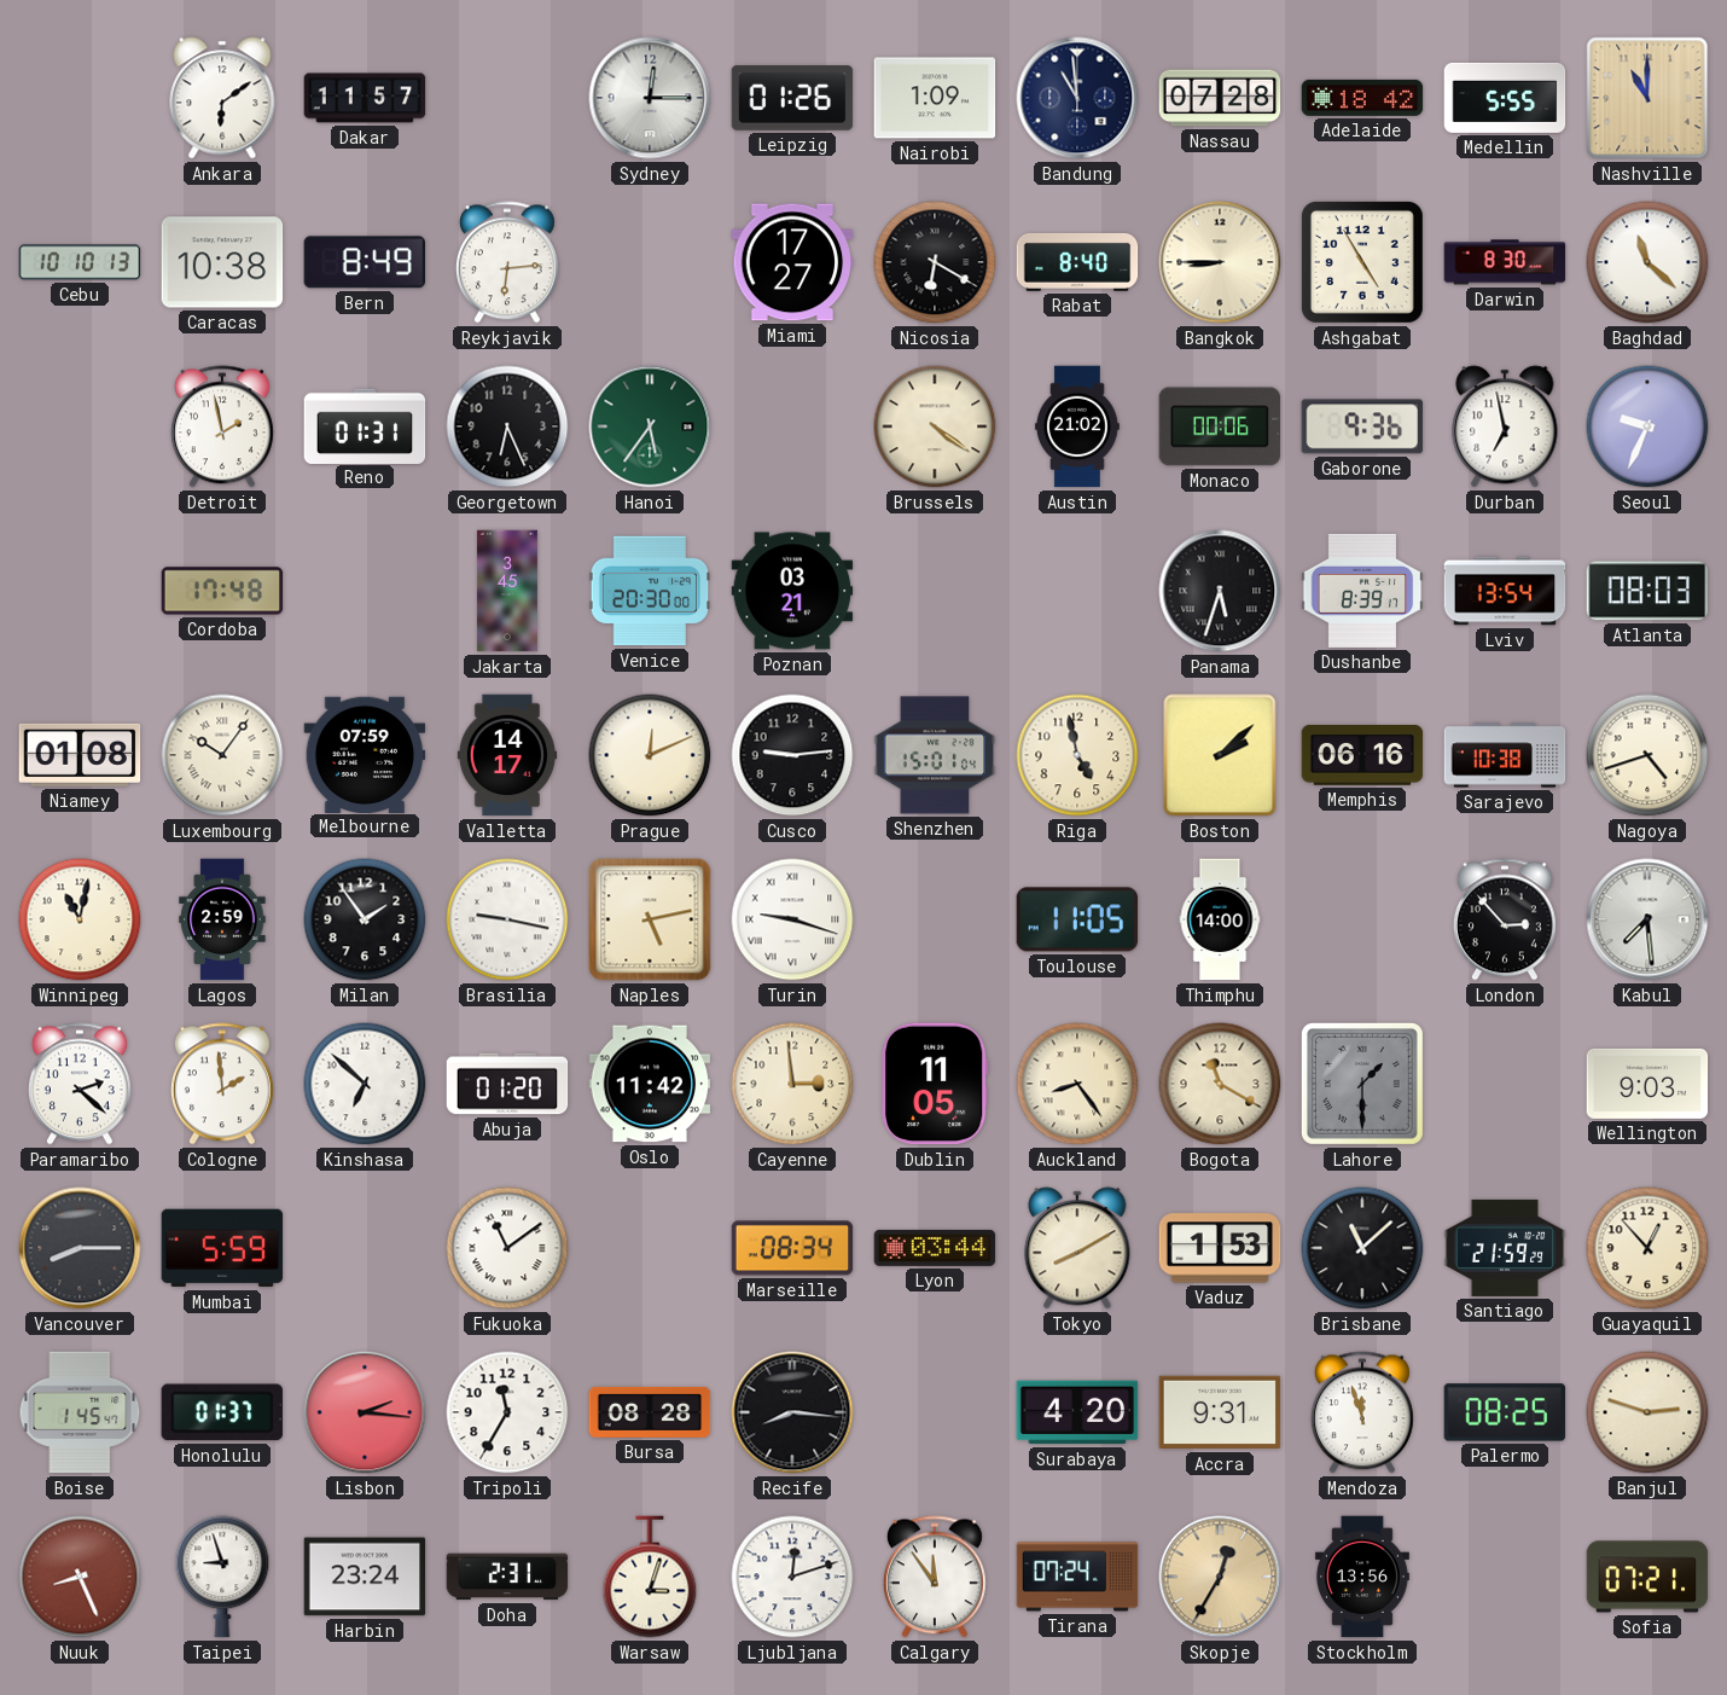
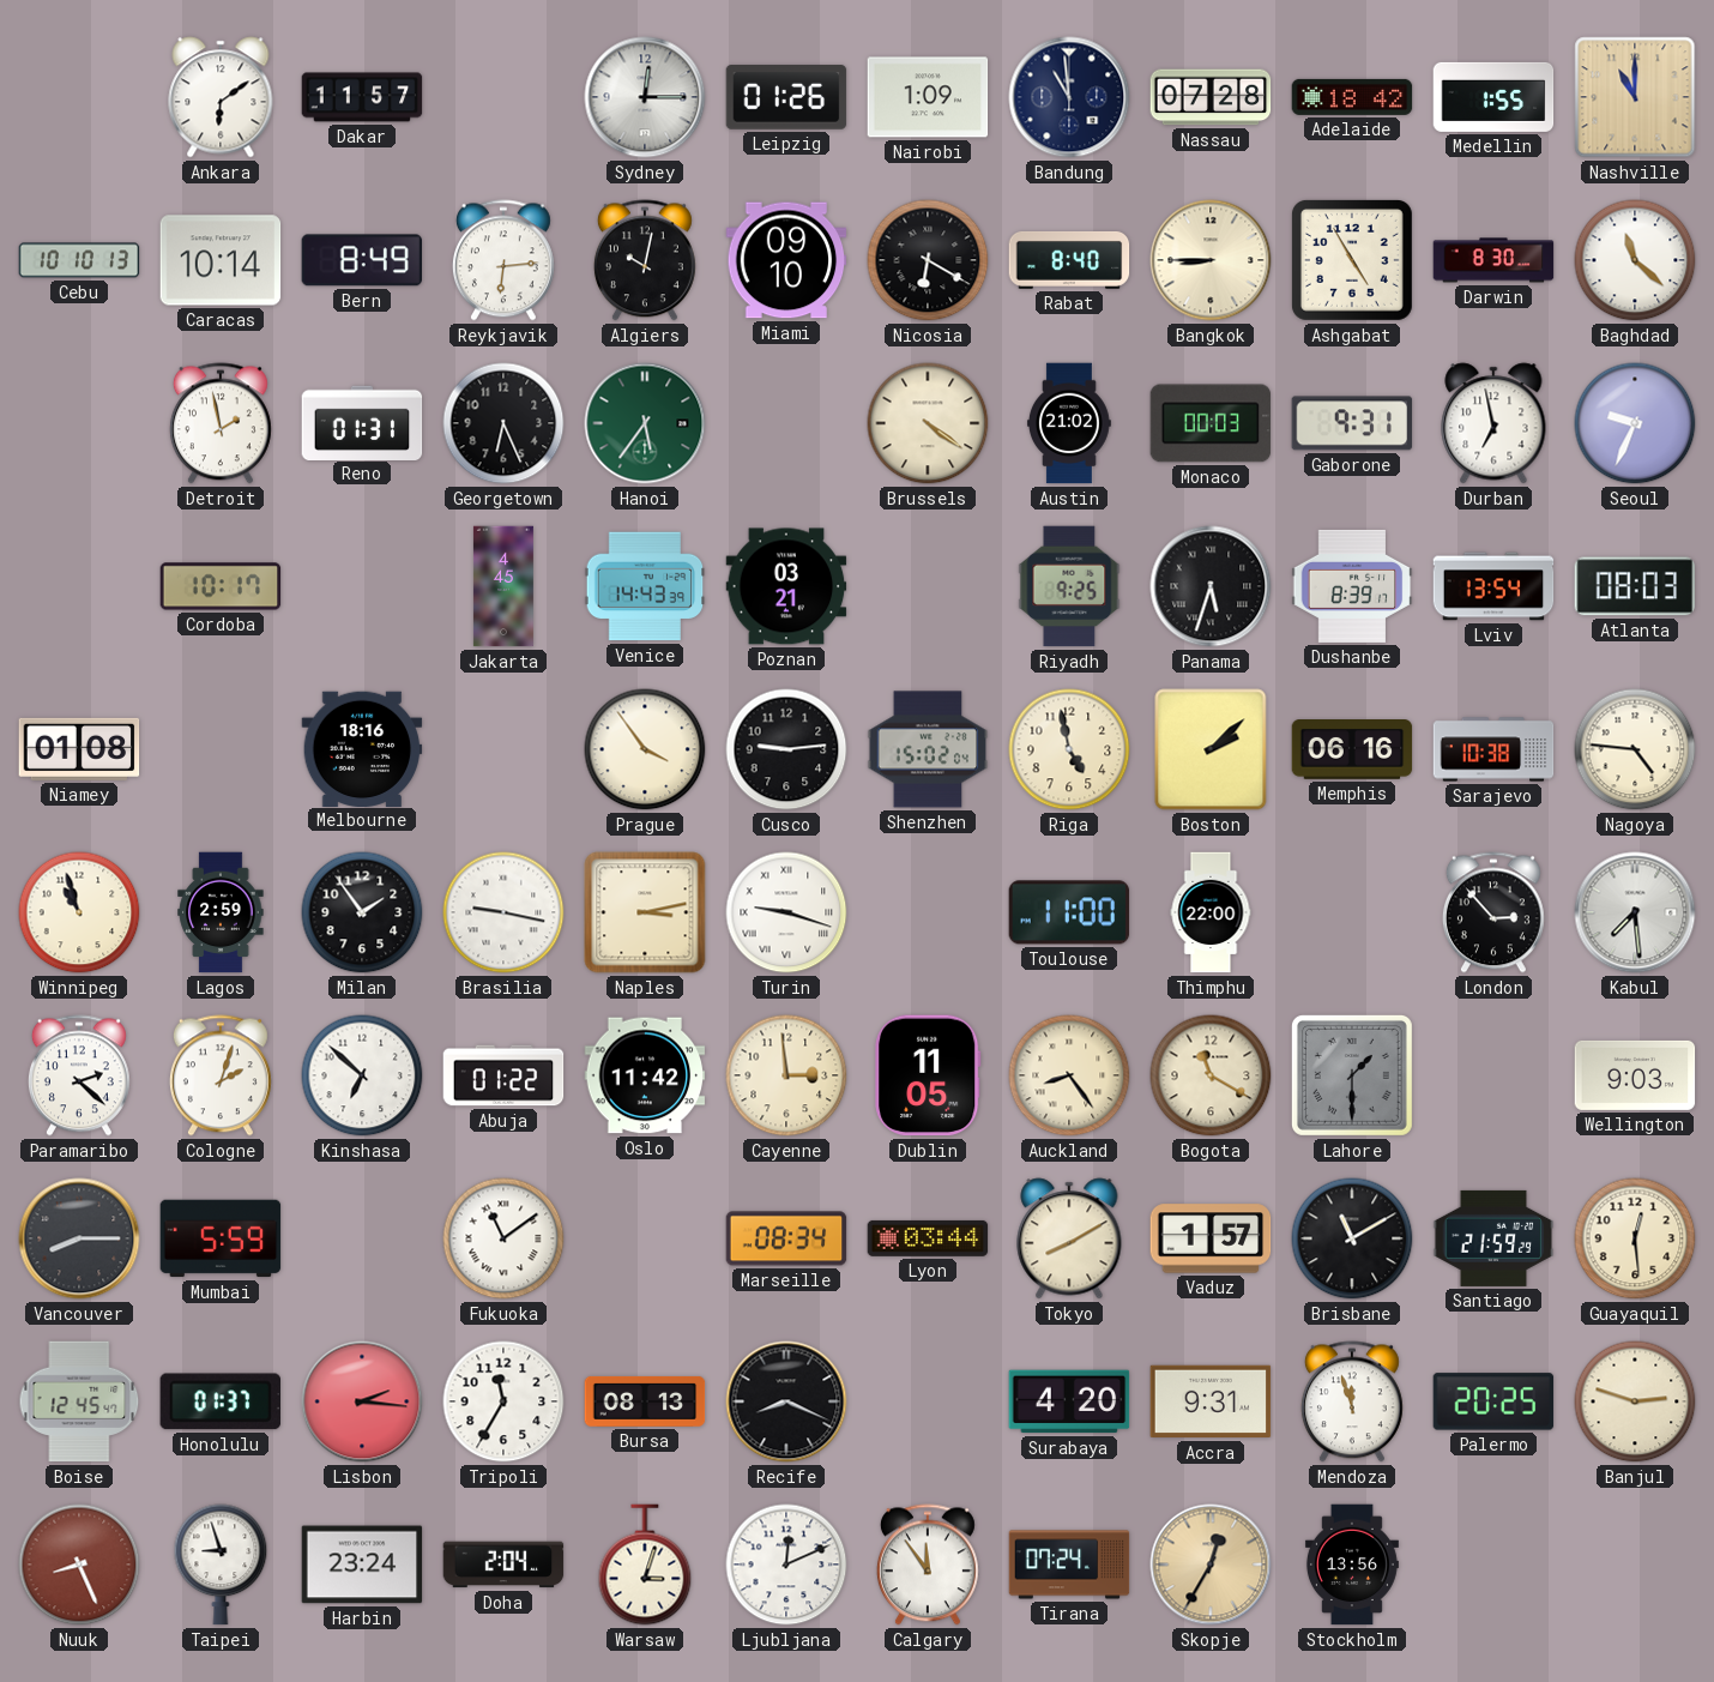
Medellin: 5:55 -> 1:55
Caracas: 10:38 -> 10:14
Algiers: none -> 10:02
Miami: 17:27 -> 09:10
Monaco: 00:06 -> 00:03
Gaborone: 9:36 -> 9:31
Cordoba: 17:48 -> 10:17
Jakarta: 3:45 -> 4:45
Venice: 20:30 -> 14:43
Riyadh: none -> 9:25
Luxembourg: 10:06 -> none
Melbourne: 07:59 -> 18:16
Valletta: 14:17 -> none
Prague: 12:11 -> 3:54
Shenzhen: 15:01 -> 15:02
Nagoya: 4:42 -> 4:46
Winnipeg: 11:02 -> 10:57
Naples: 5:13 -> 3:13
Toulouse: 11:05 -> 11:00
Thimphu: 14:00 -> 22:00
Cologne: 1:59 -> 2:03
Abuja: 01:20 -> 01:22
Vaduz: 1:53 -> 1:57
Brisbane: 11:08 -> 11:10
Guayaquil: 12:53 -> 12:29
Boise: 1:45 -> 12:45
Bursa: 08:28 -> 08:13
Recife: 8:16 -> 8:19
Palermo: 08:25 -> 20:25
Doha: 2:31 -> 2:04
Ljubljana: 12:12 -> 12:11
Sofia: 07:21 -> none
